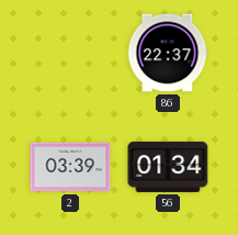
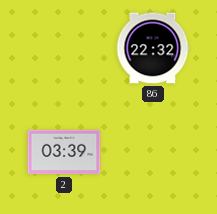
86: 22:37 -> 22:32
56: 01:34 -> none
